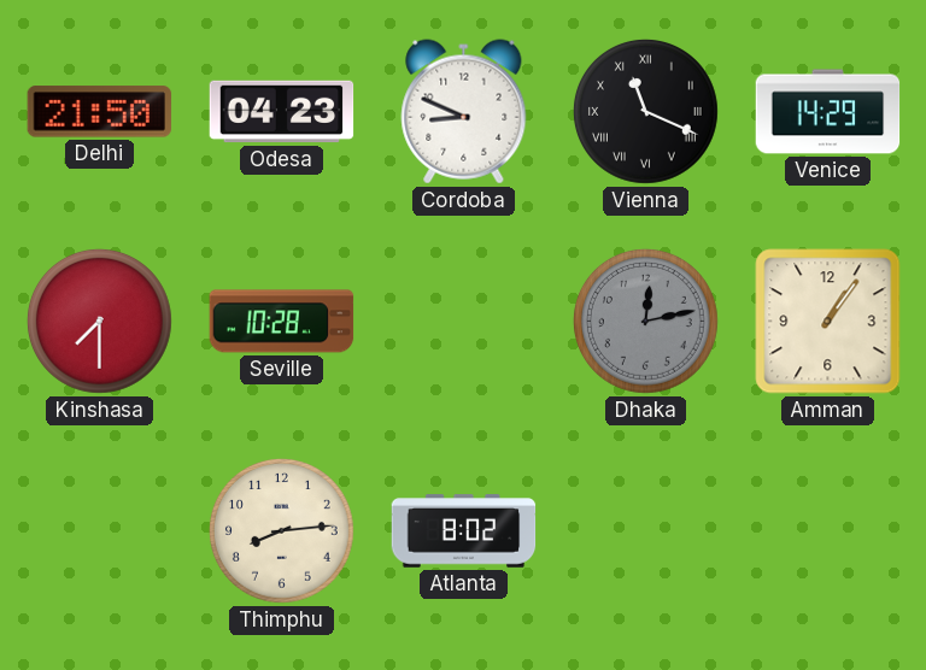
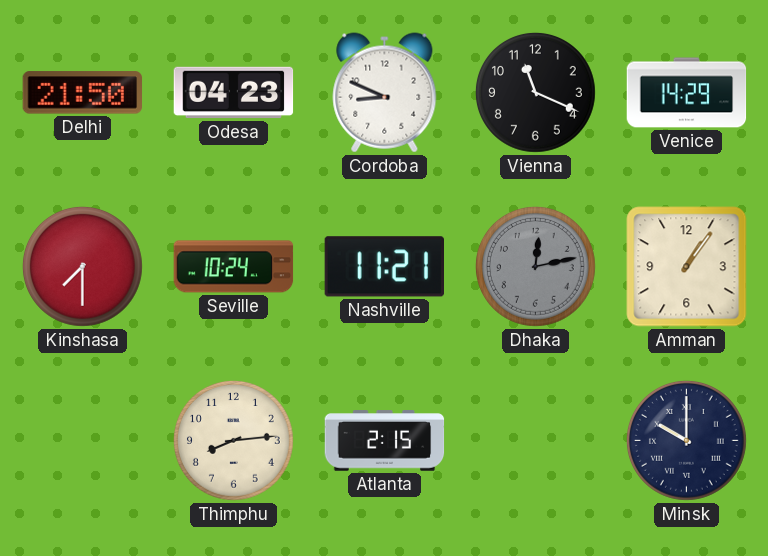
Vienna numerals: Roman -> Arabic
Seville: 10:28 -> 10:24
Nashville: none -> 11:21
Atlanta: 8:02 -> 2:15
Minsk: none -> 10:00
